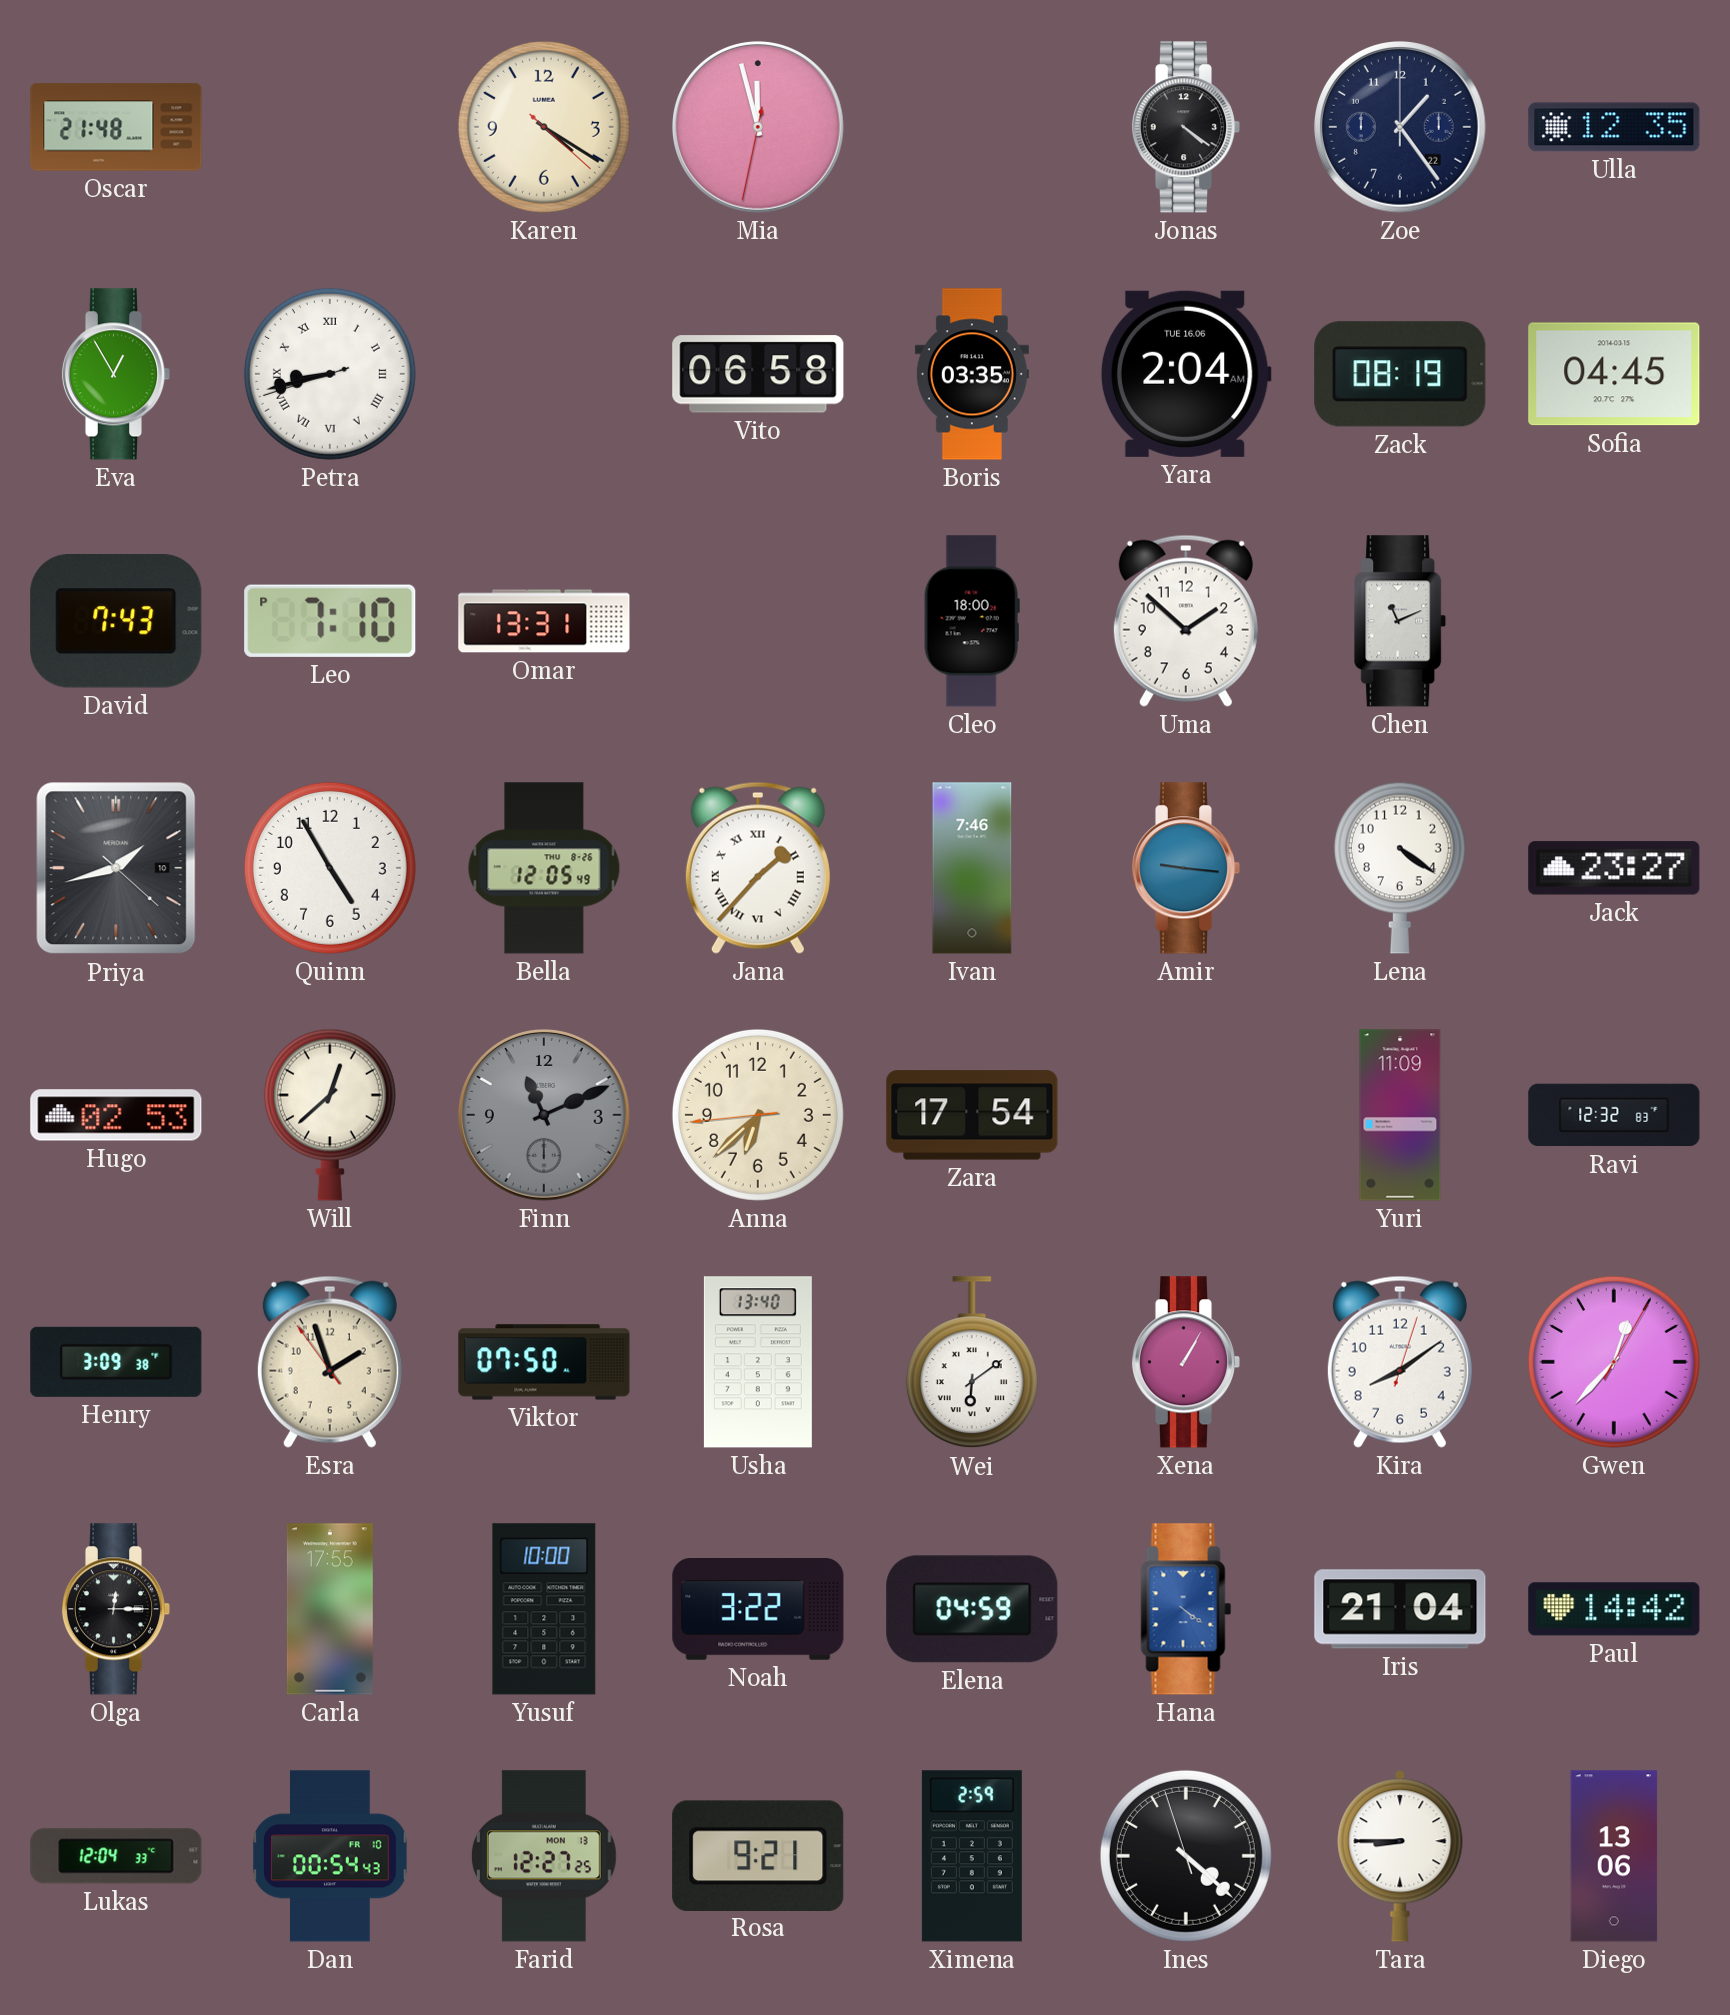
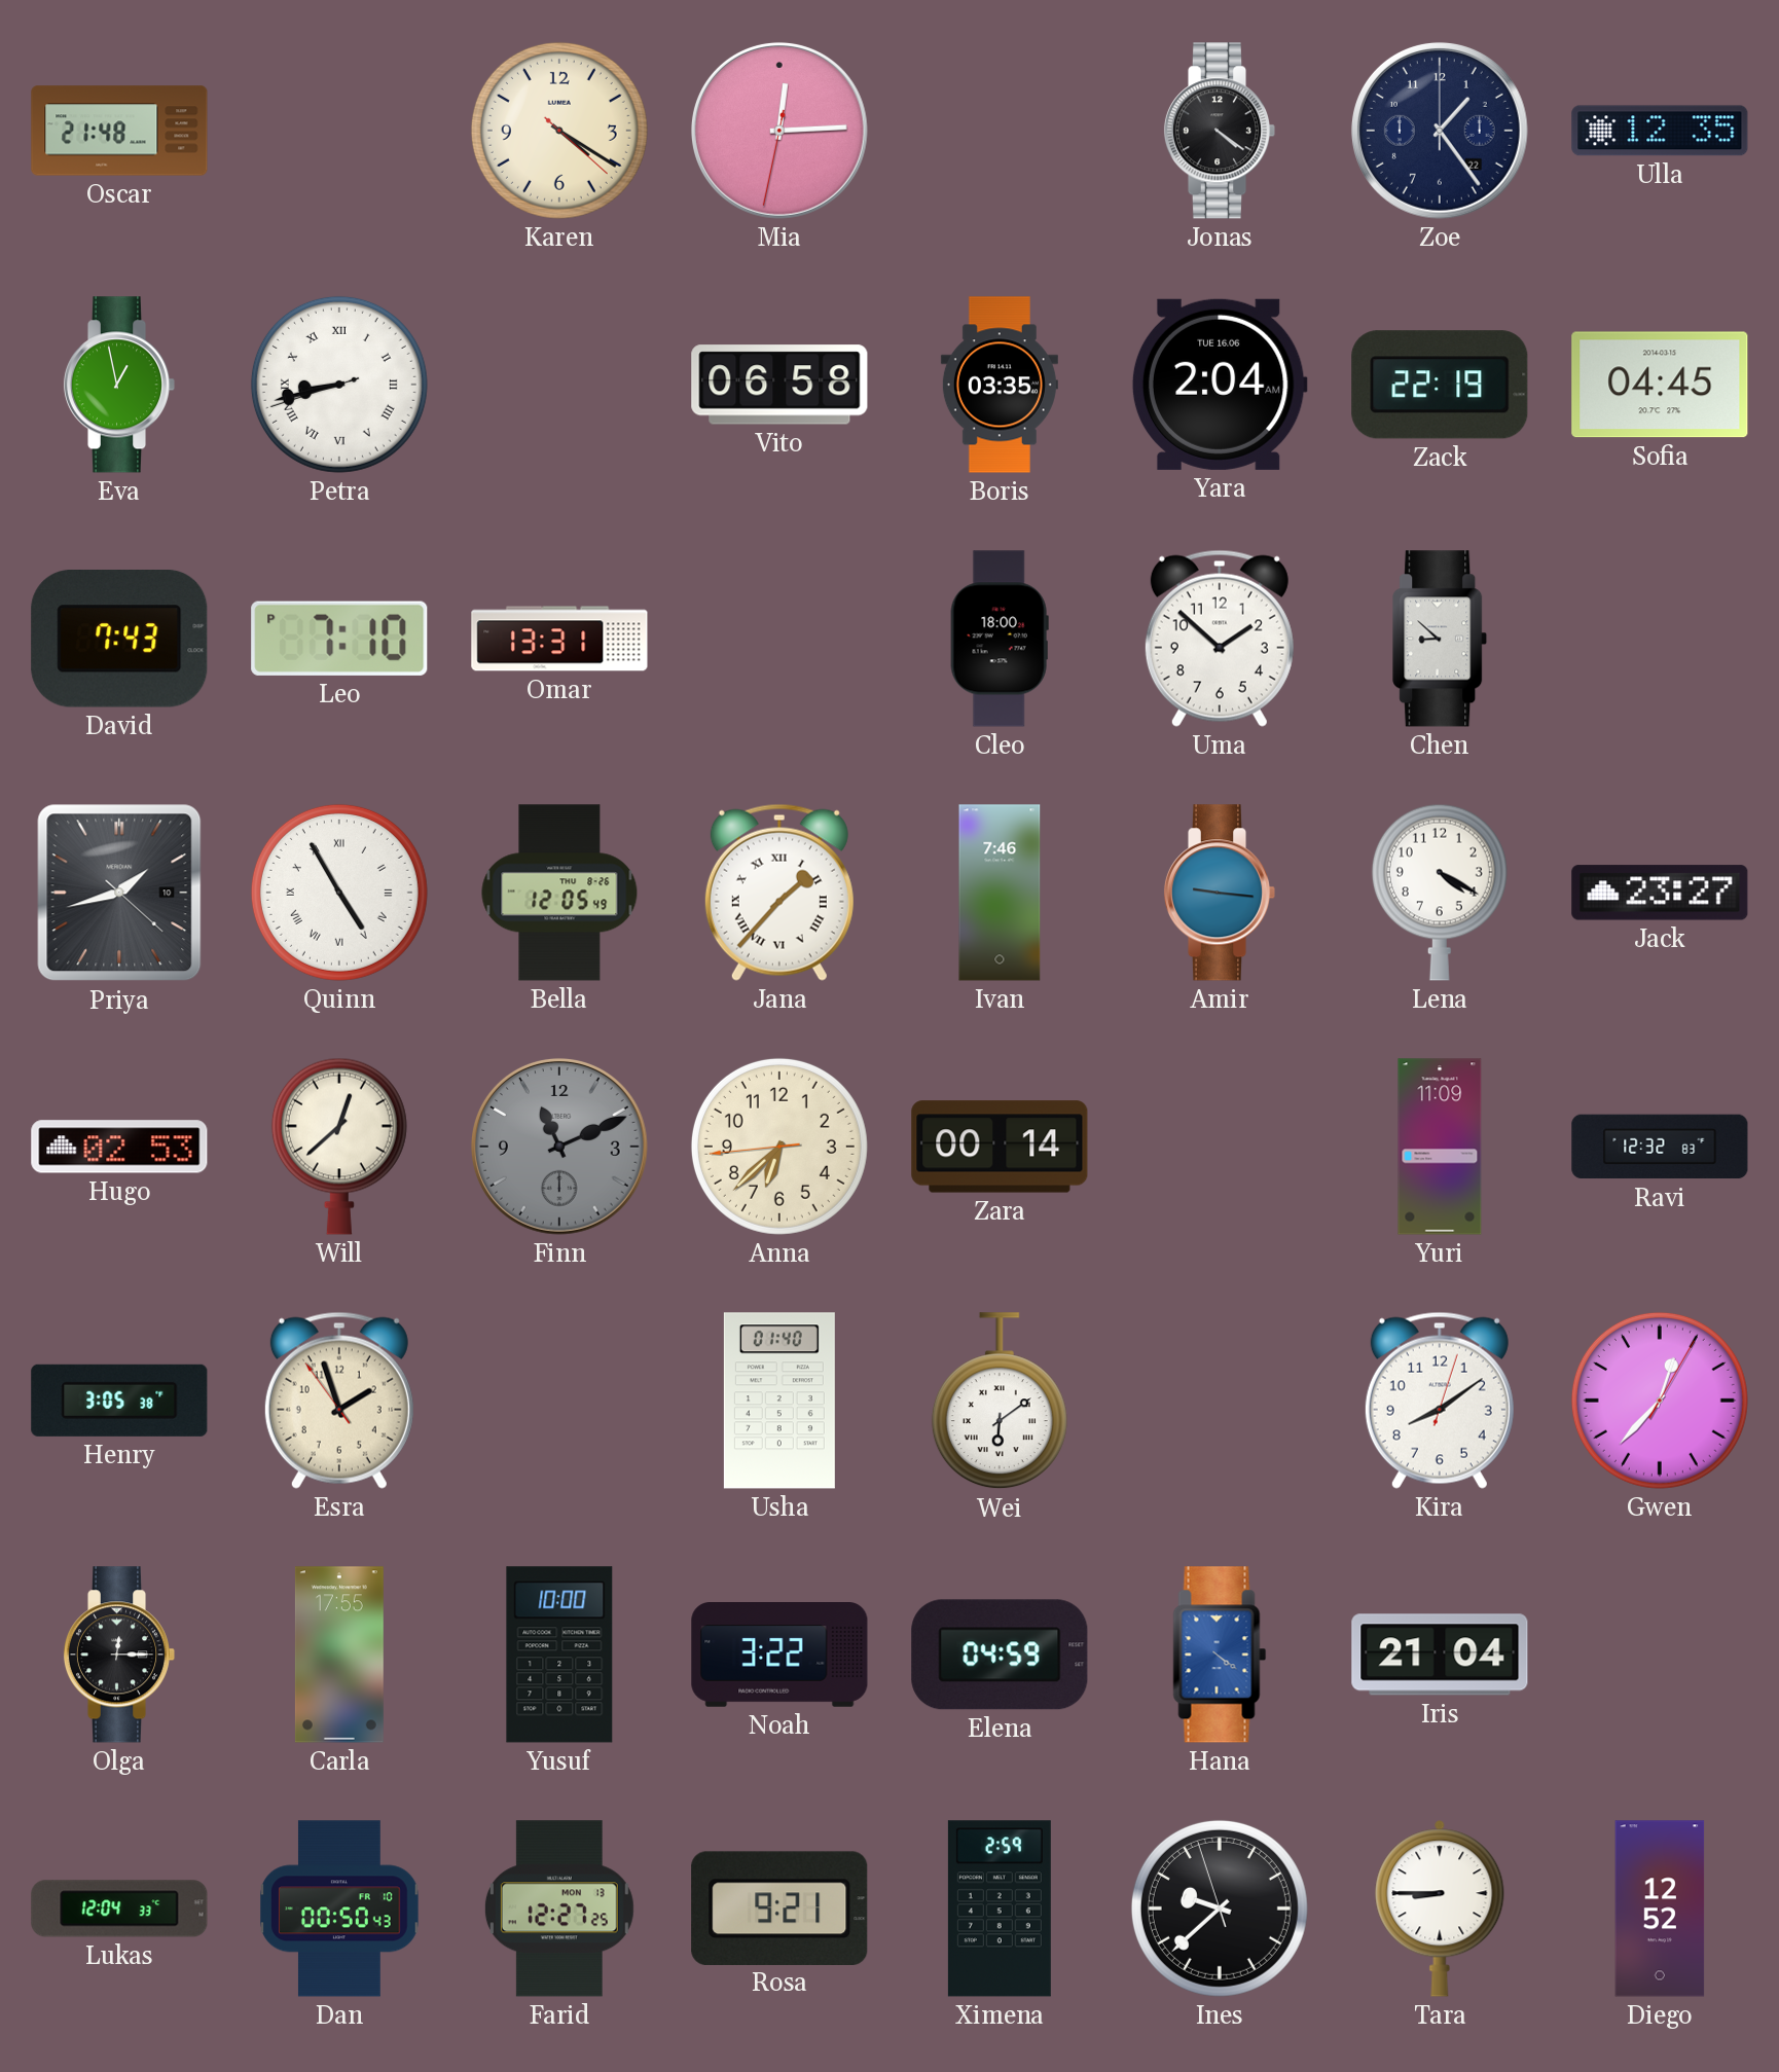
Mia: 11:57 -> 12:14
Eva: 12:55 -> 12:58
Zack: 08:19 -> 22:19
Chen: 11:11 -> 8:52
Quinn numerals: Arabic -> Roman
Lena: 4:21 -> 4:20
Zara: 17:54 -> 00:14
Henry: 3:09 -> 3:05
Viktor: 07:50 -> none
Usha: 13:40 -> 01:40
Xena: 1:05 -> none
Paul: 14:42 -> none
Dan: 00:54 -> 00:50
Ines: 4:21 -> 9:37
Diego: 13:06 -> 12:52
